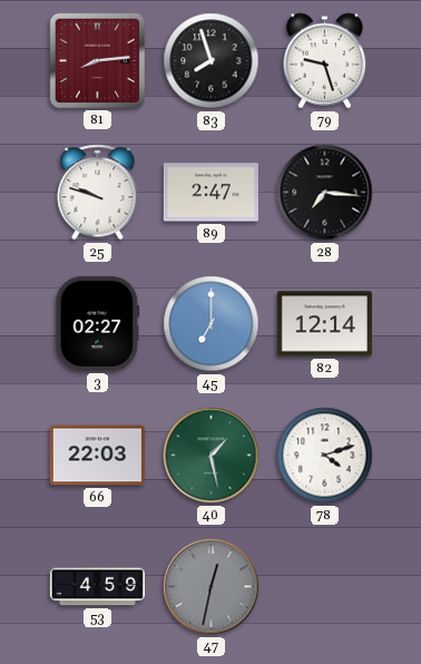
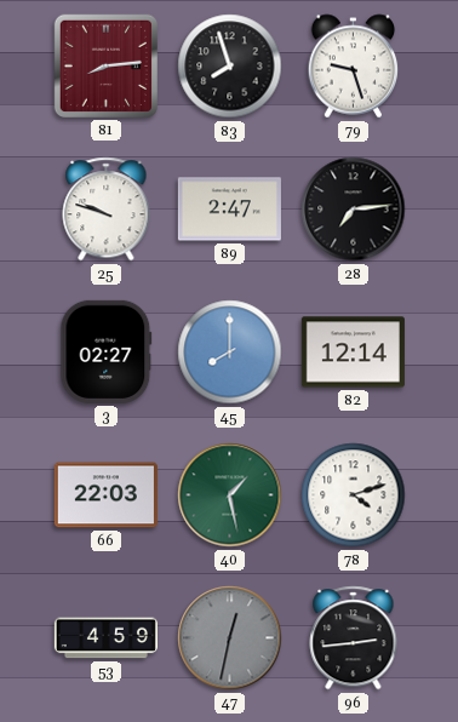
28: 7:16 -> 7:14
45: 7:00 -> 8:00
96: none -> 2:44
